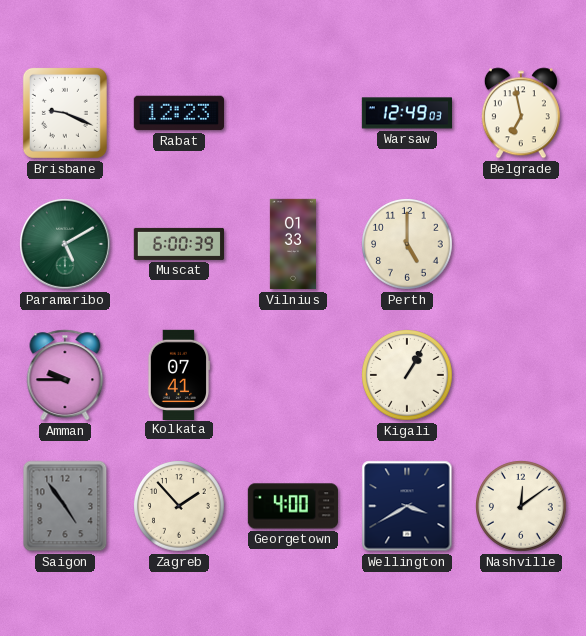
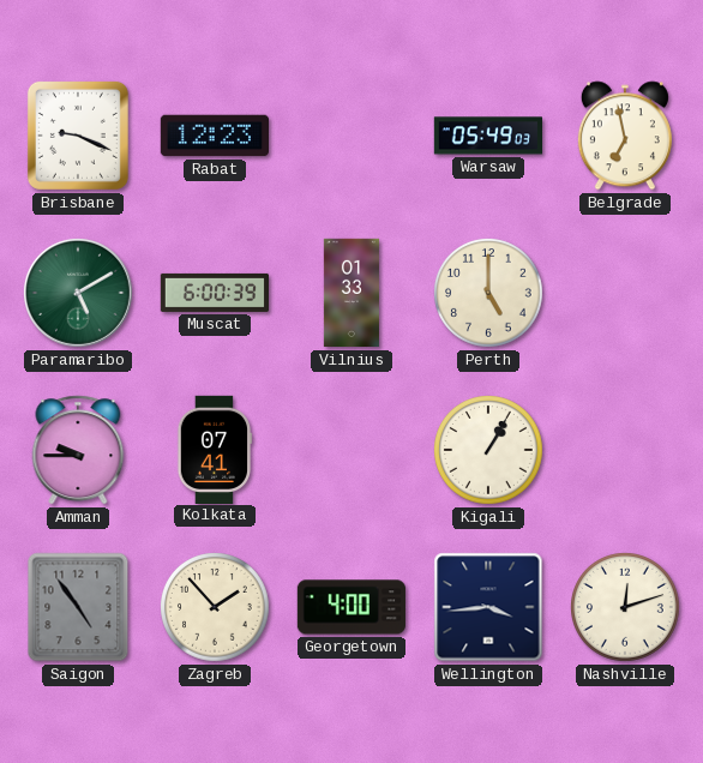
Warsaw: 12:49 -> 05:49
Wellington: 3:40 -> 3:44
Nashville: 12:09 -> 12:12
